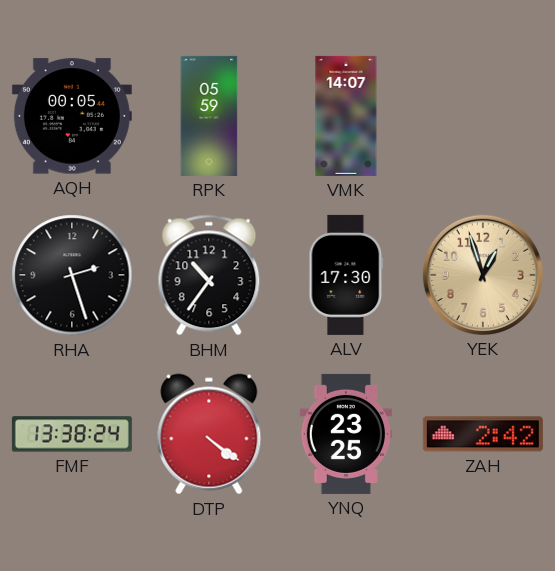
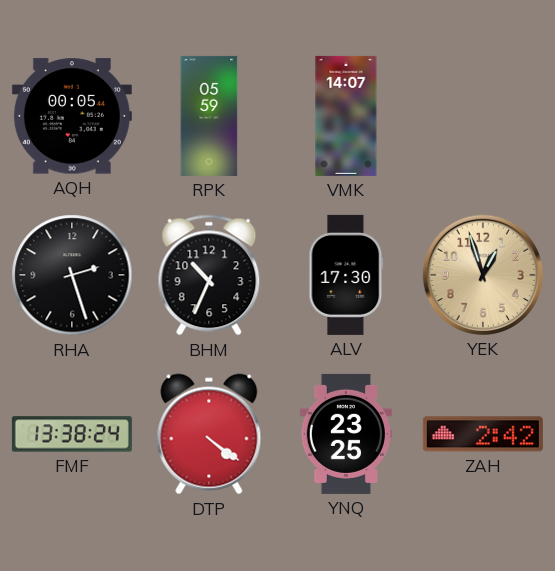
BHM: 10:36 -> 10:34
